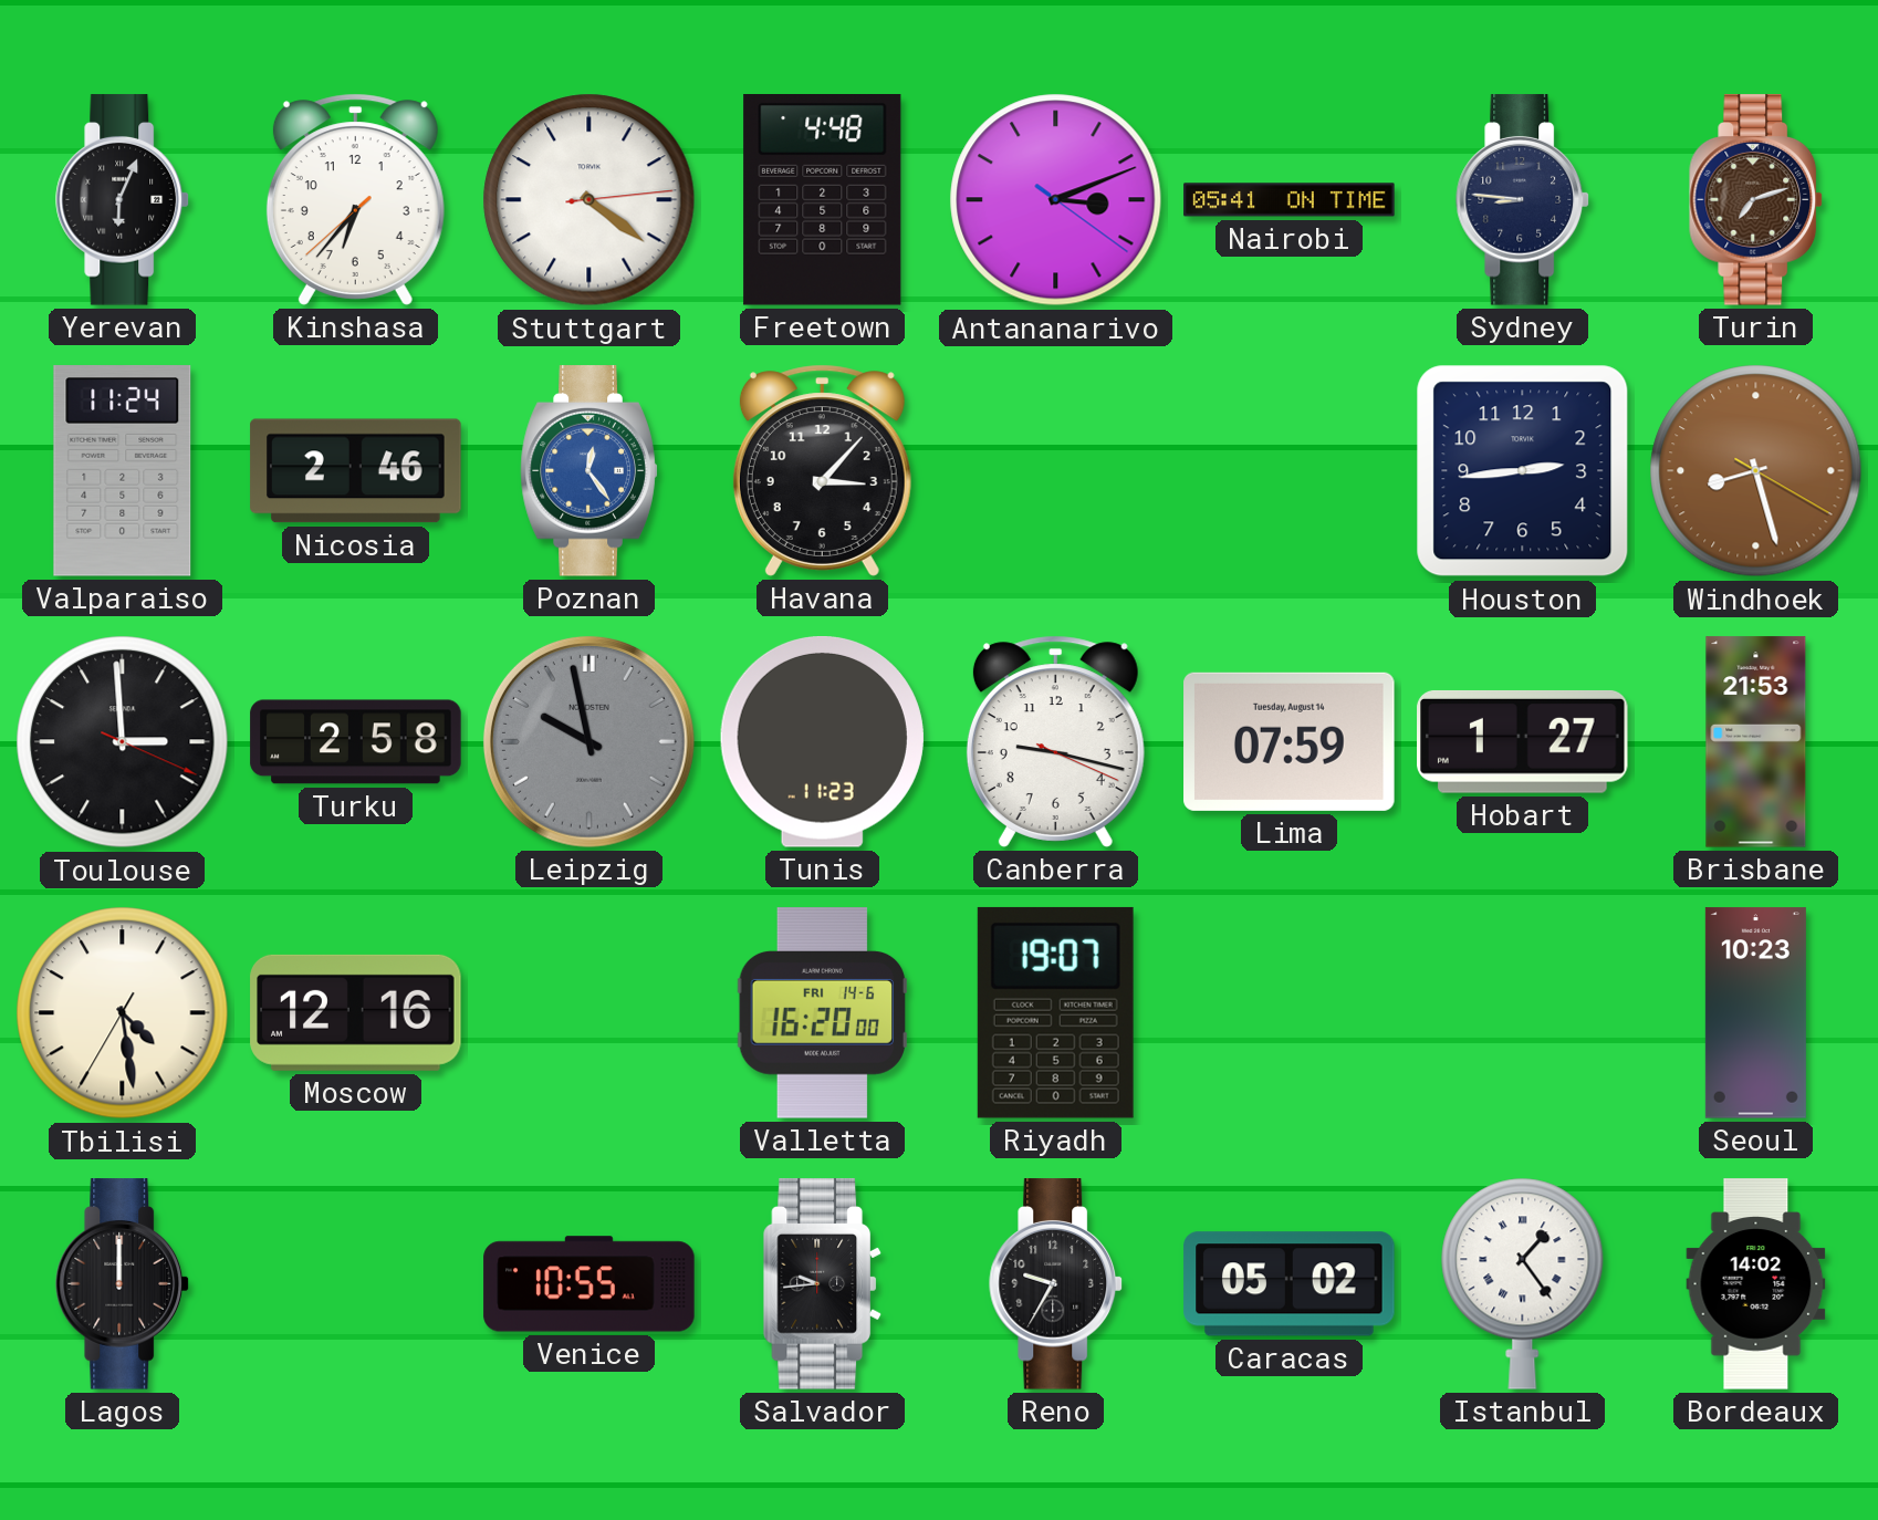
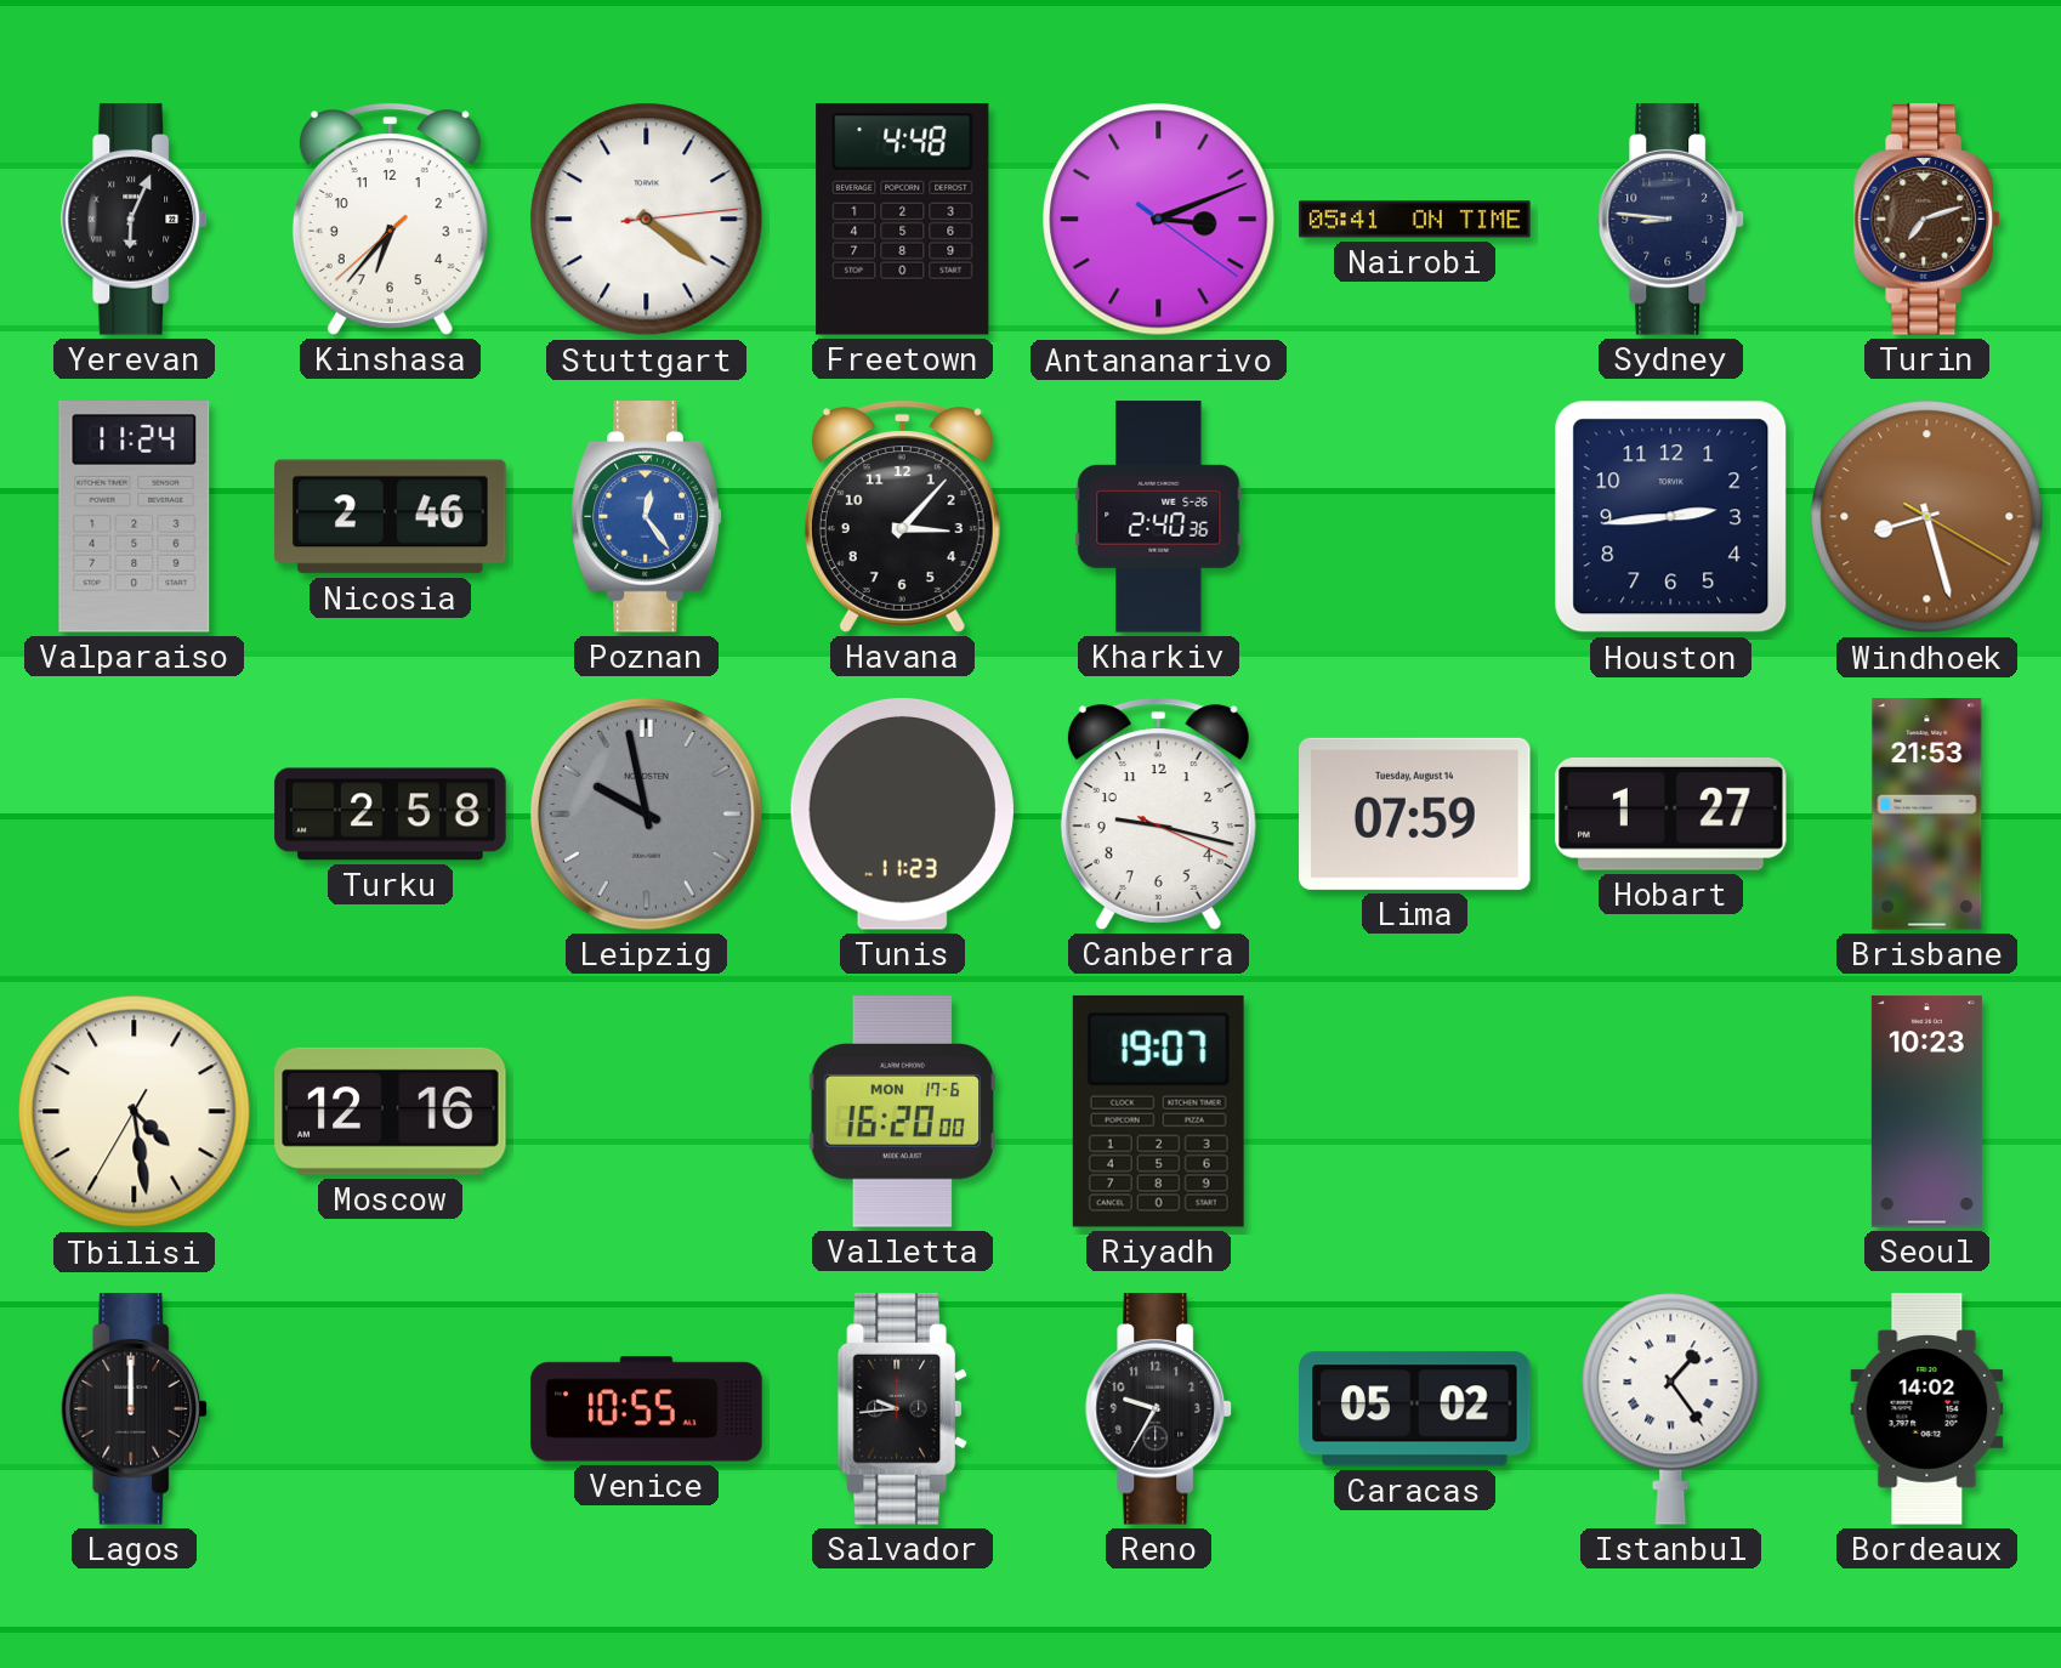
Kharkiv: none -> 2:40
Toulouse: 2:59 -> none
Valletta date: FRI 14-6 -> MON 17-6
